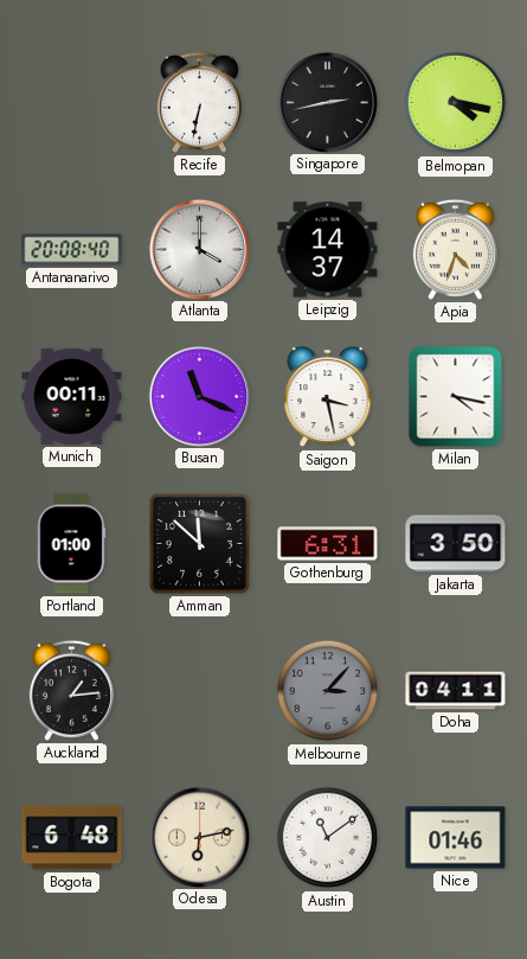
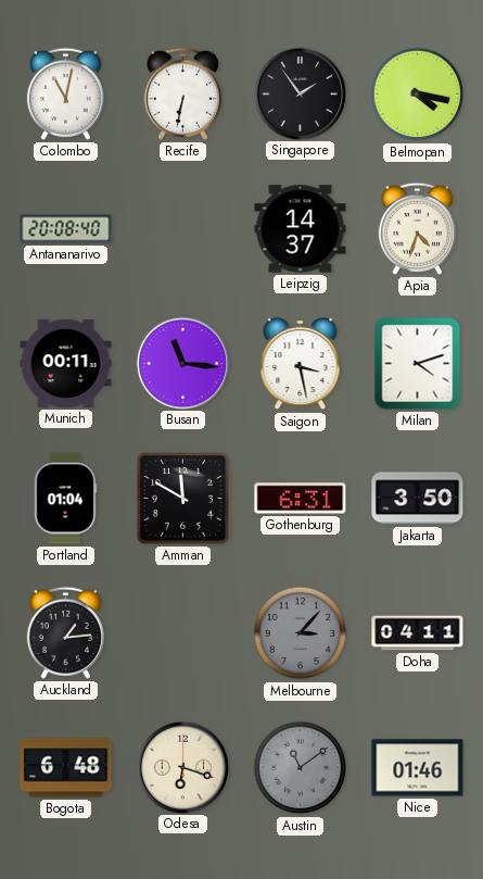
Colombo: none -> 11:02
Singapore: 2:43 -> 1:54
Atlanta: 4:00 -> none
Busan: 11:19 -> 11:16
Milan: 4:17 -> 4:12
Portland: 01:00 -> 01:04
Amman: 11:52 -> 11:50
Odesa: 6:13 -> 6:18
Austin dial: white -> grey
